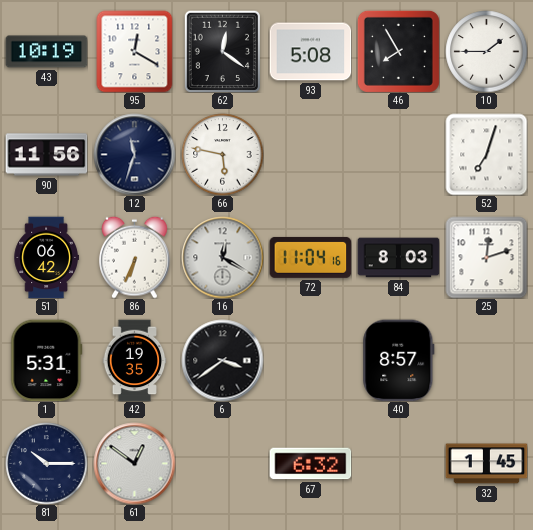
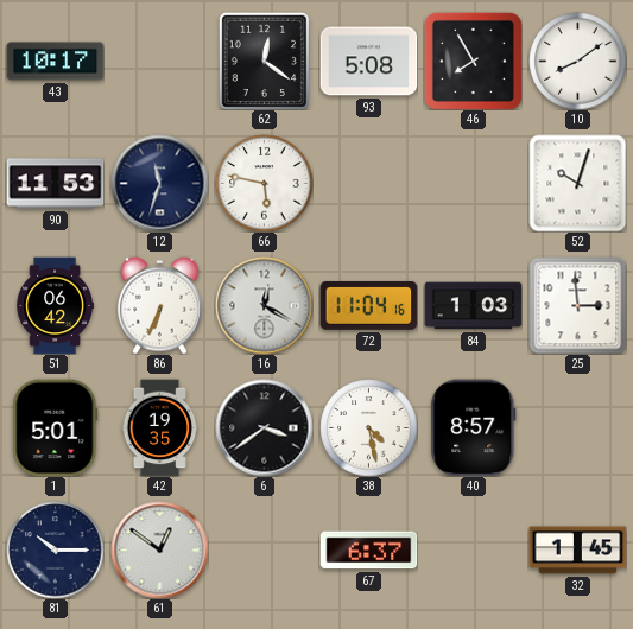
43: 10:19 -> 10:17
95: 12:20 -> none
10: 1:45 -> 8:09
90: 11:56 -> 11:53
52: 7:03 -> 10:03
84: 8:03 -> 1:03
25: 12:12 -> 2:59
1: 5:31 -> 5:01
38: none -> 4:28
67: 6:32 -> 6:37
